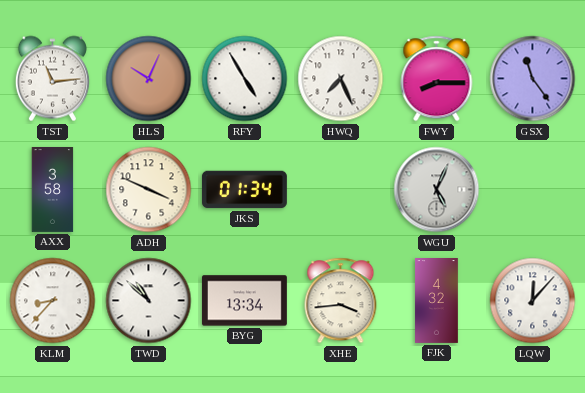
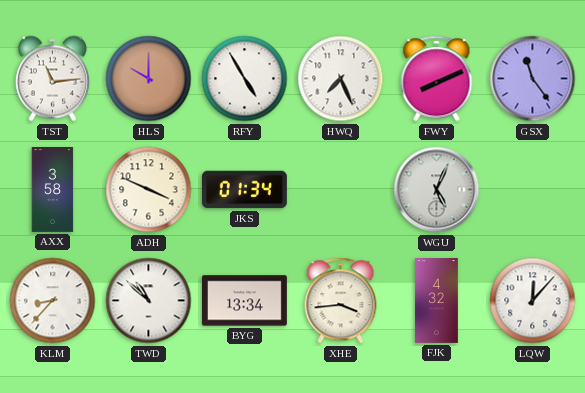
HLS: 10:04 -> 10:00
FWY: 8:15 -> 8:11
